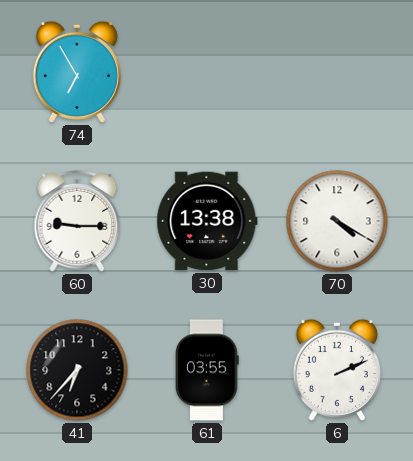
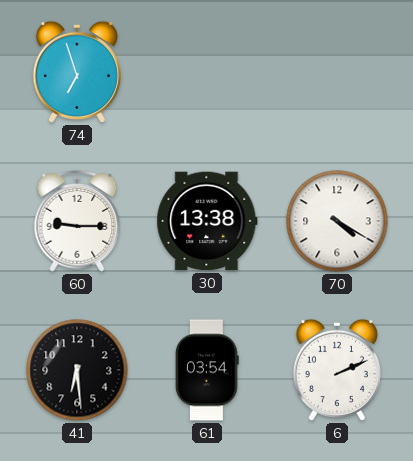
74: 6:55 -> 6:57
41: 6:37 -> 6:29
61: 03:55 -> 03:54
